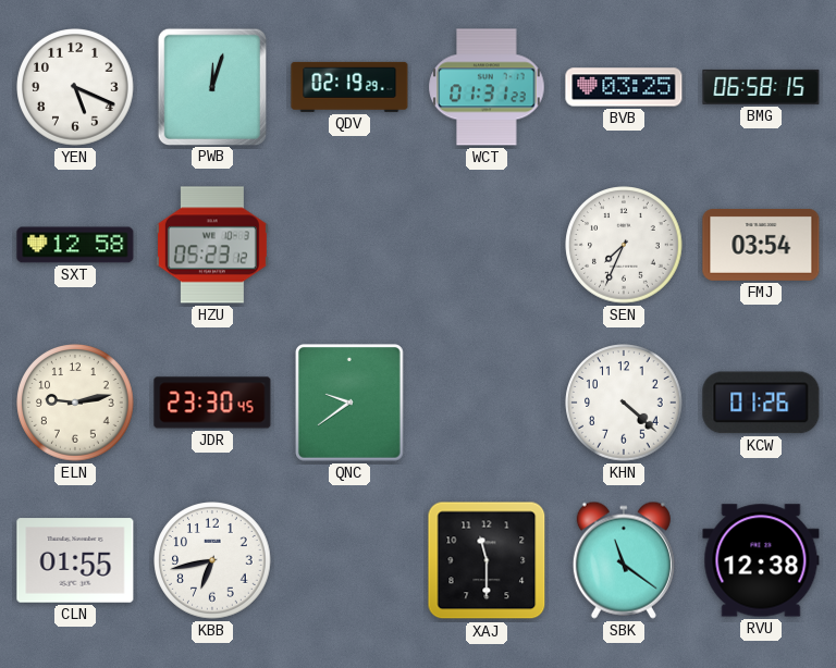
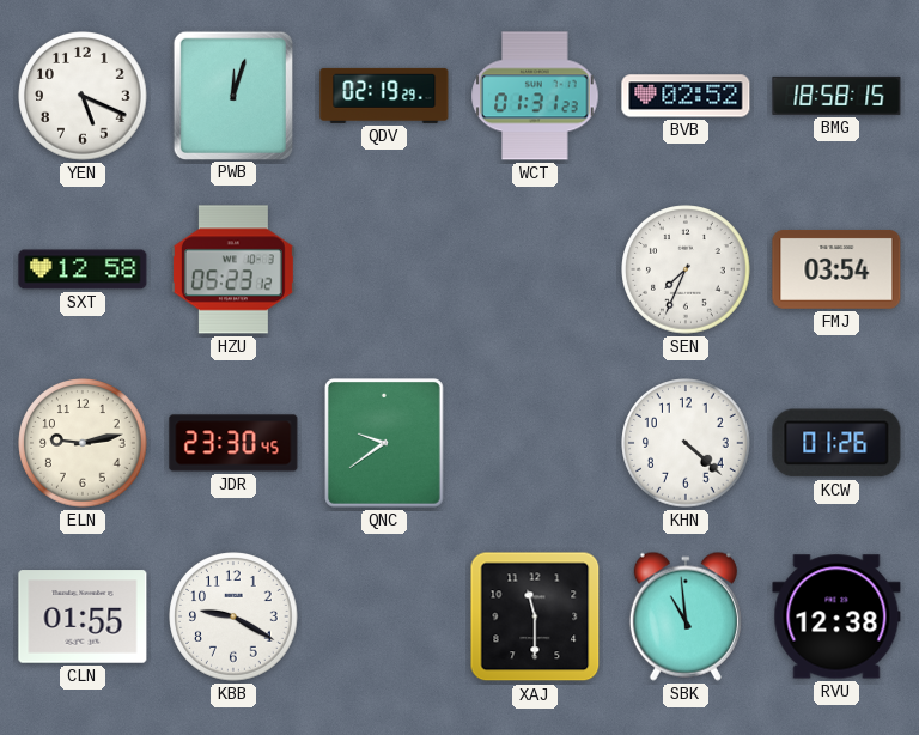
BVB: 03:25 -> 02:52
BMG: 06:58 -> 18:58
KBB: 6:43 -> 9:20
SBK: 11:21 -> 10:59
